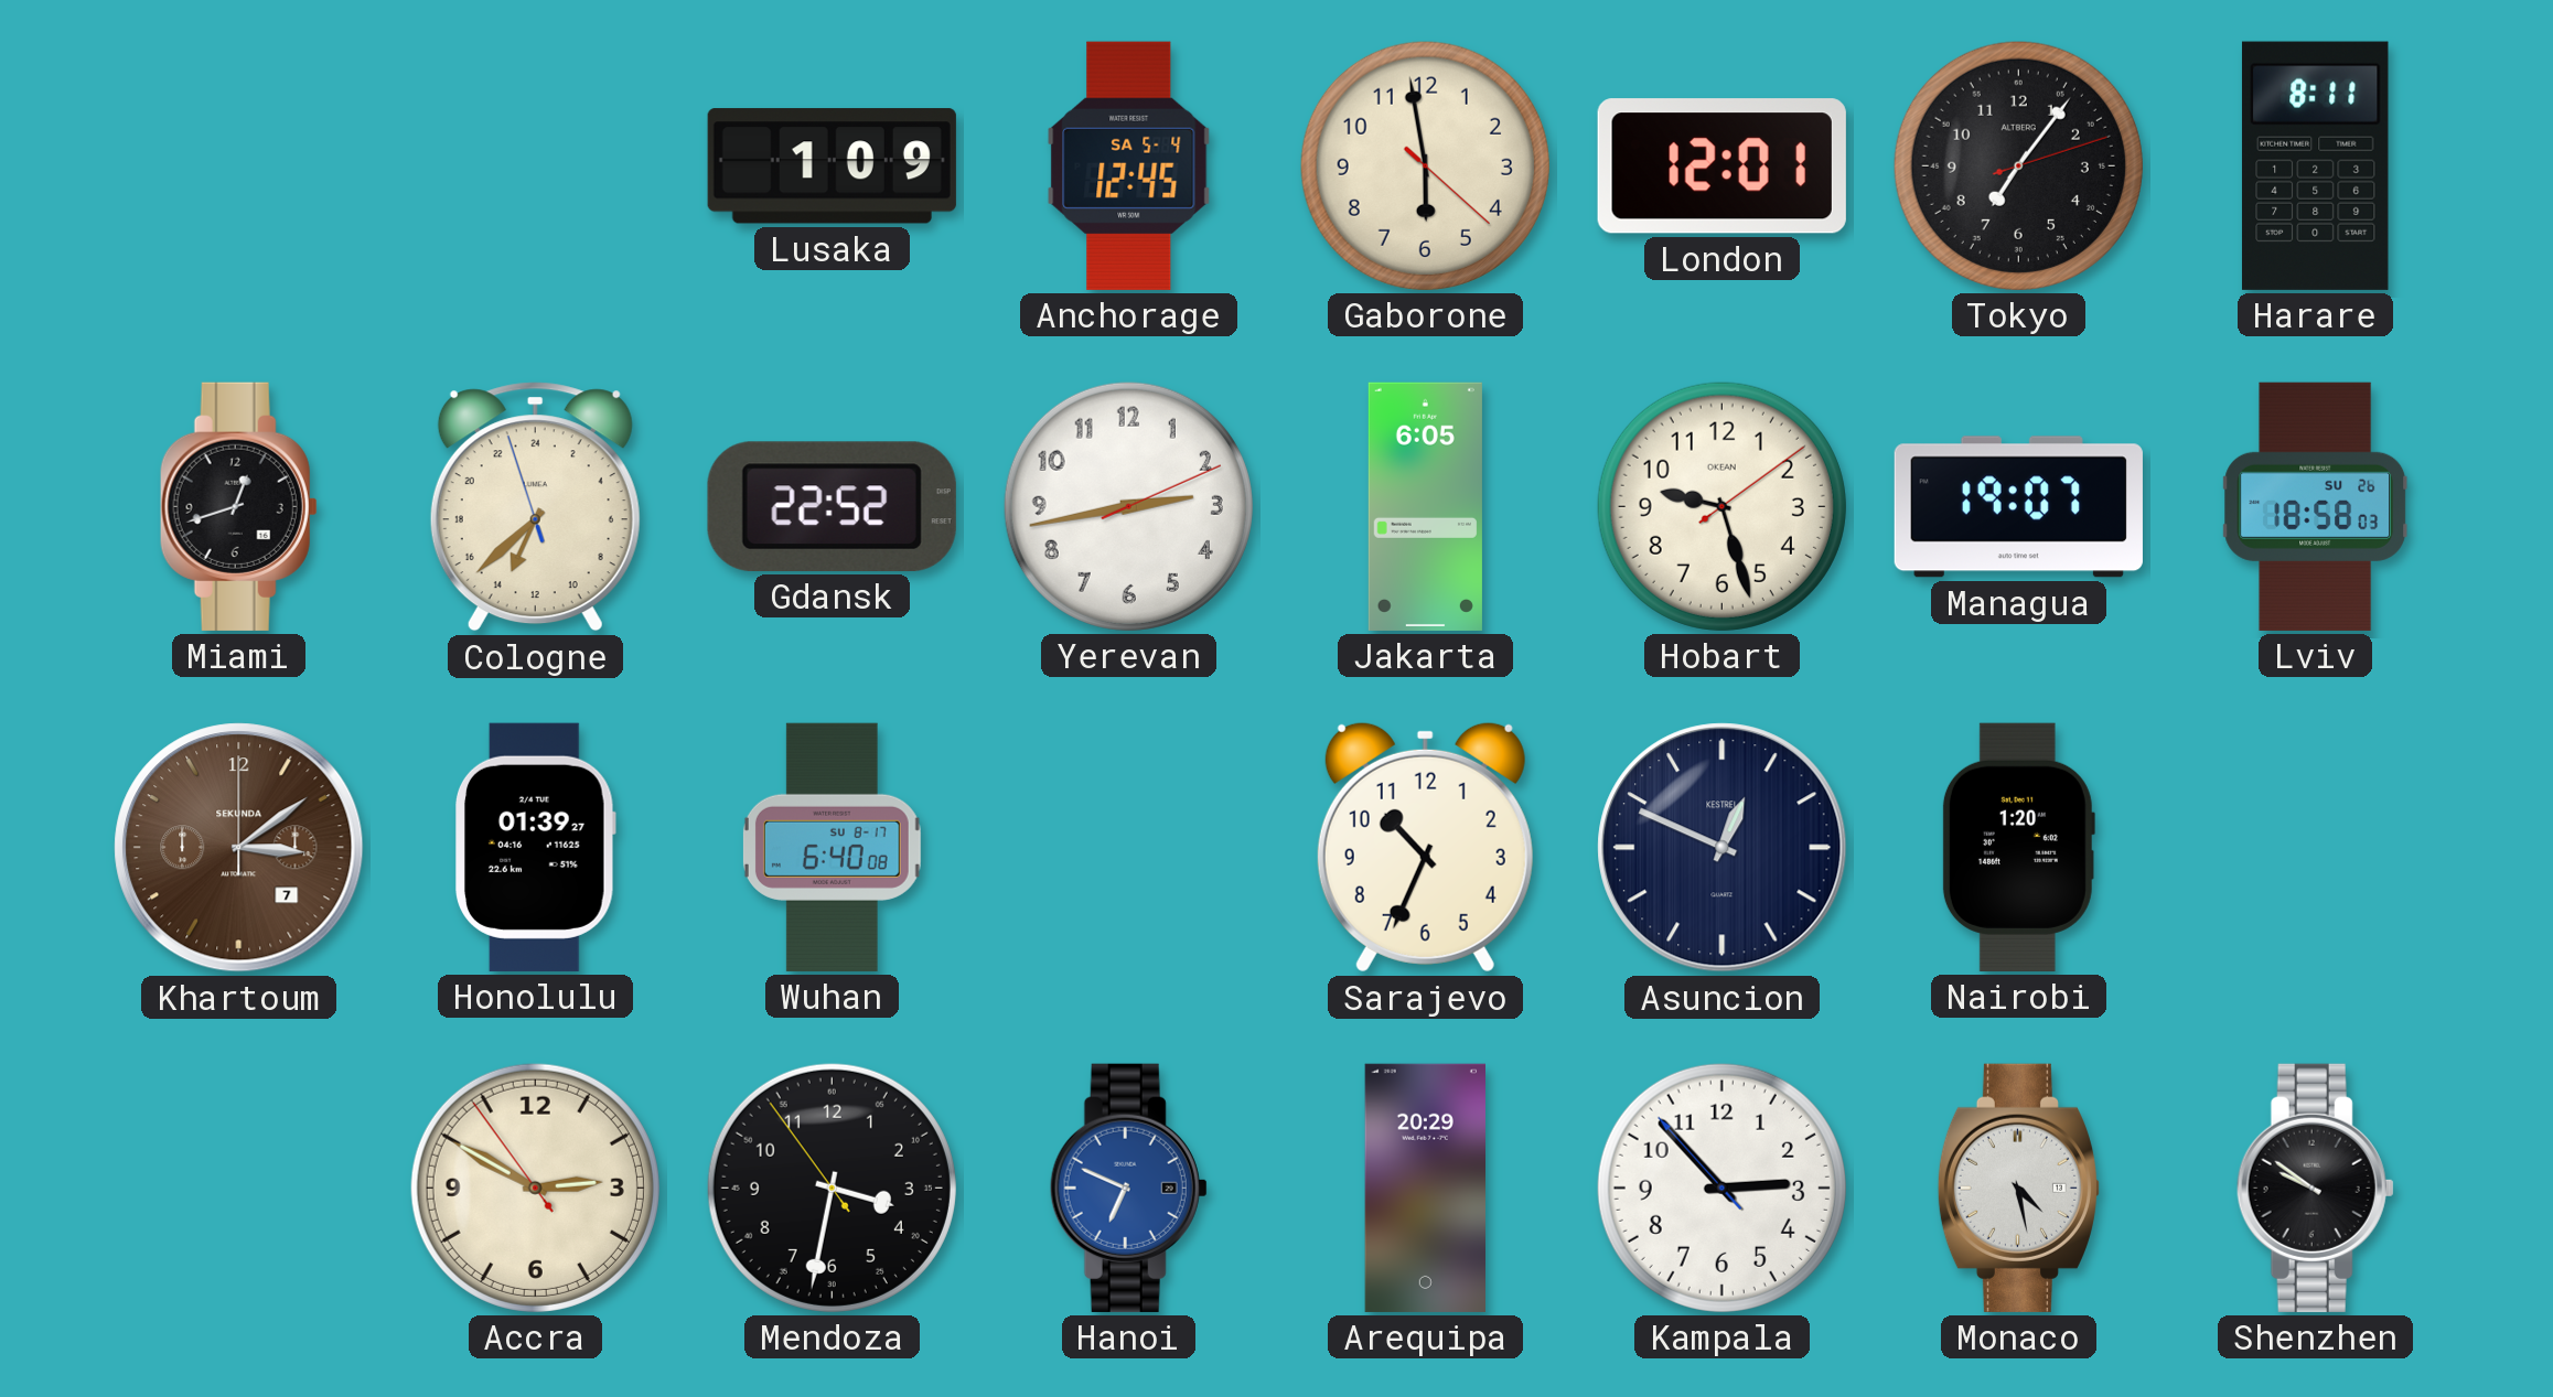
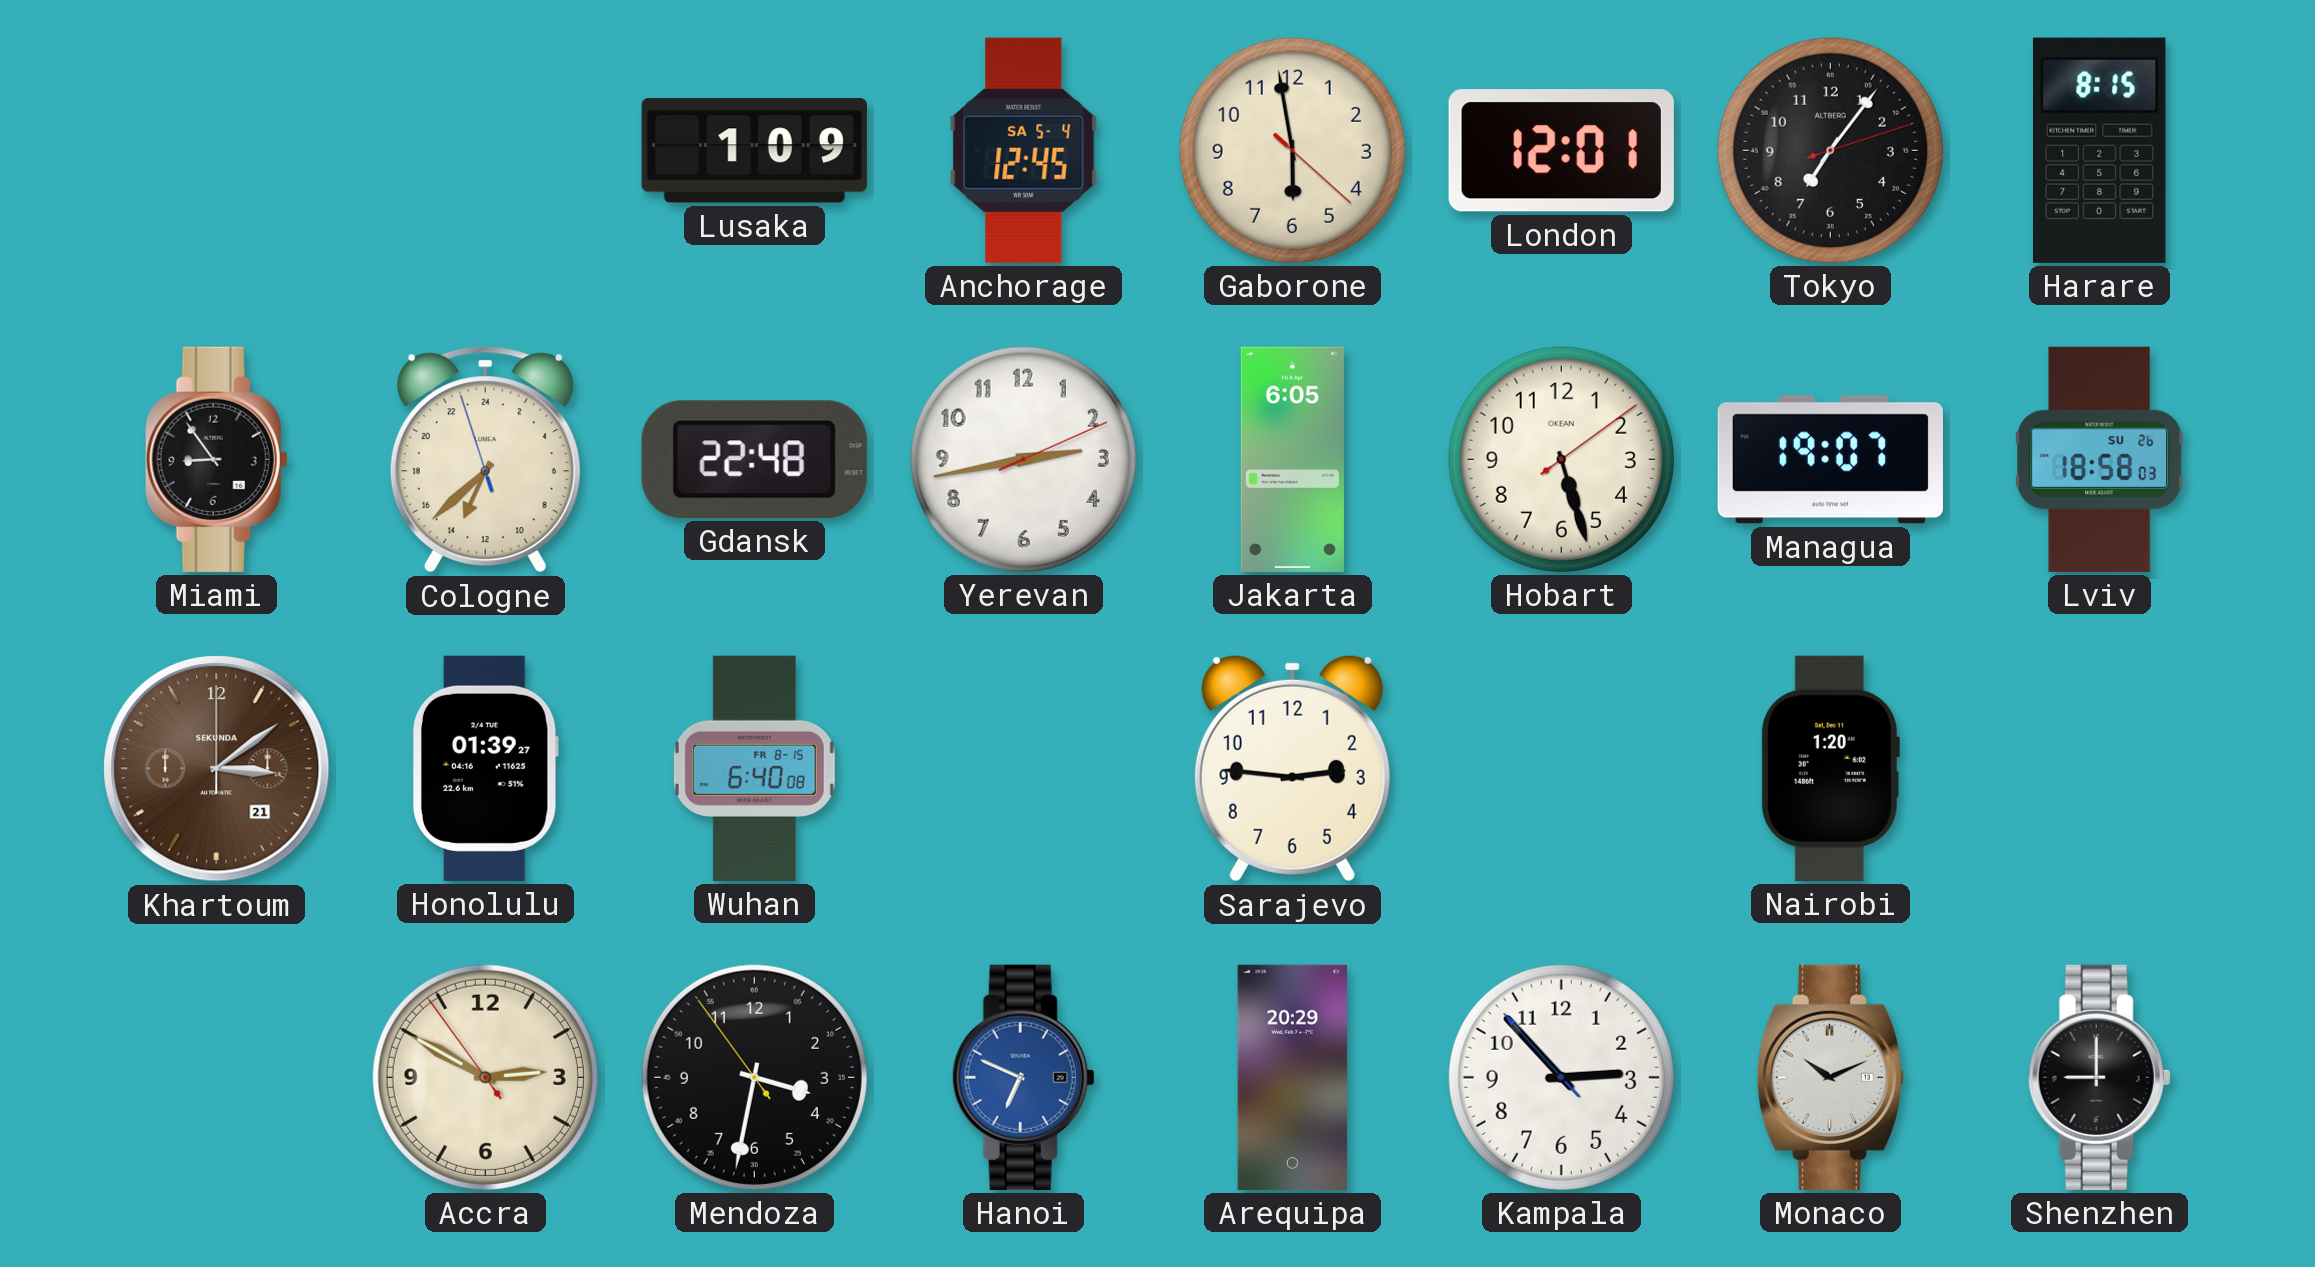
Harare: 8:11 -> 8:15
Miami: 12:42 -> 8:54
Gdansk: 22:52 -> 22:48
Hobart: 9:27 -> 5:27
Khartoum date: 7 -> 21
Wuhan date: SU 8-17 -> FR 8-15
Sarajevo: 10:34 -> 2:46
Asuncion: 12:49 -> none
Monaco: 4:28 -> 10:11
Shenzhen: 9:51 -> 9:00
